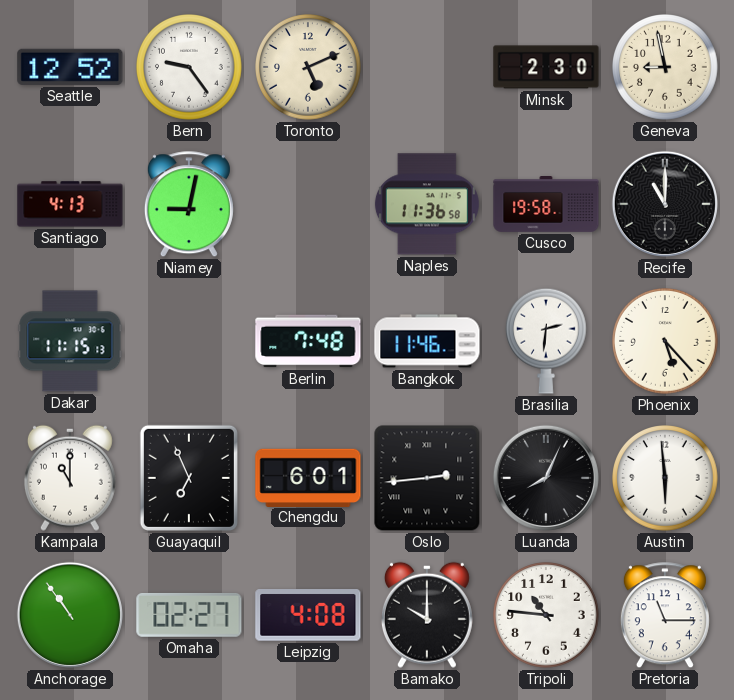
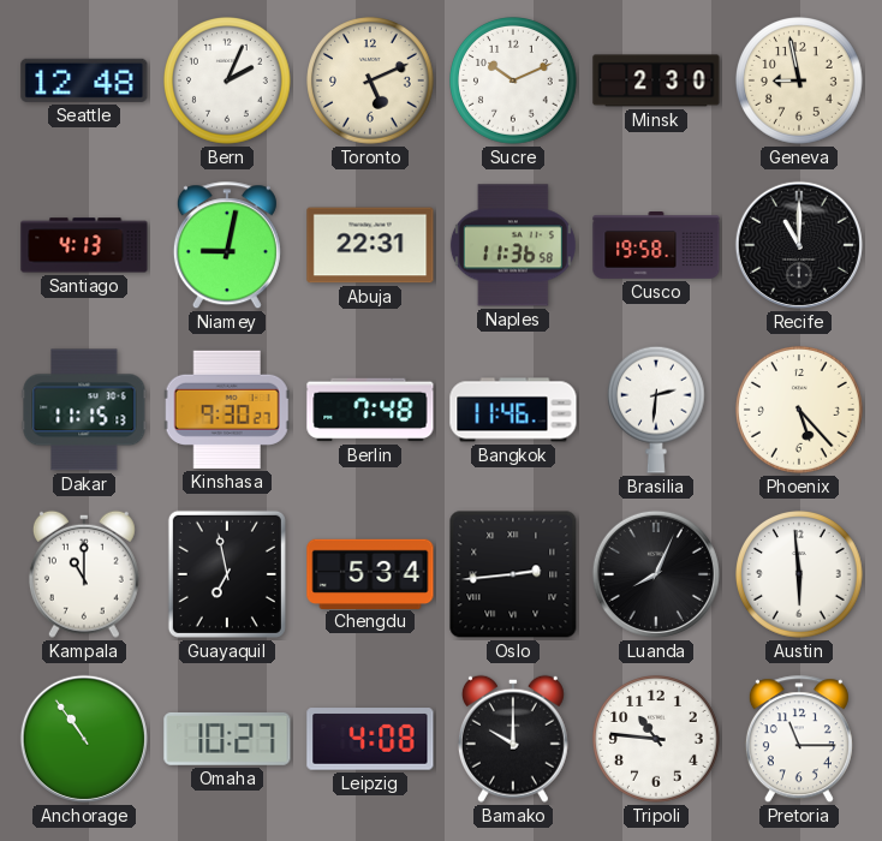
Seattle: 12:52 -> 12:48
Bern: 9:24 -> 2:04
Sucre: none -> 10:11
Abuja: none -> 22:31
Kinshasa: none -> 9:30
Guayaquil: 6:56 -> 6:58
Chengdu: 6:01 -> 5:34
Omaha: 02:27 -> 10:27
